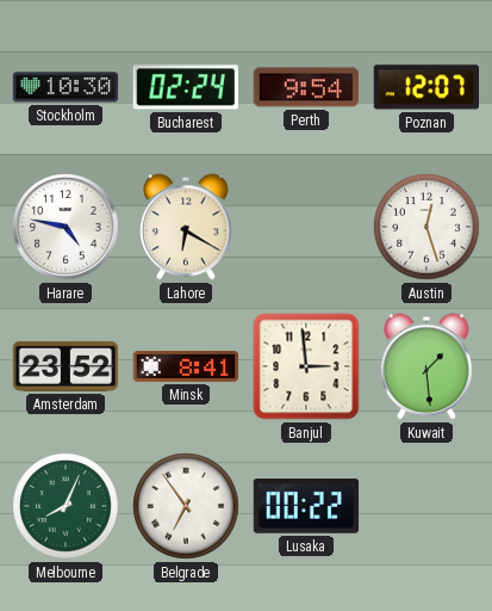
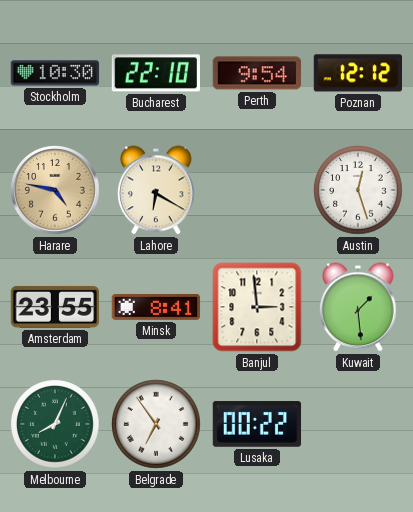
Bucharest: 02:24 -> 22:10
Poznan: 12:07 -> 12:12
Harare dial: white -> champagne
Amsterdam: 23:52 -> 23:55
